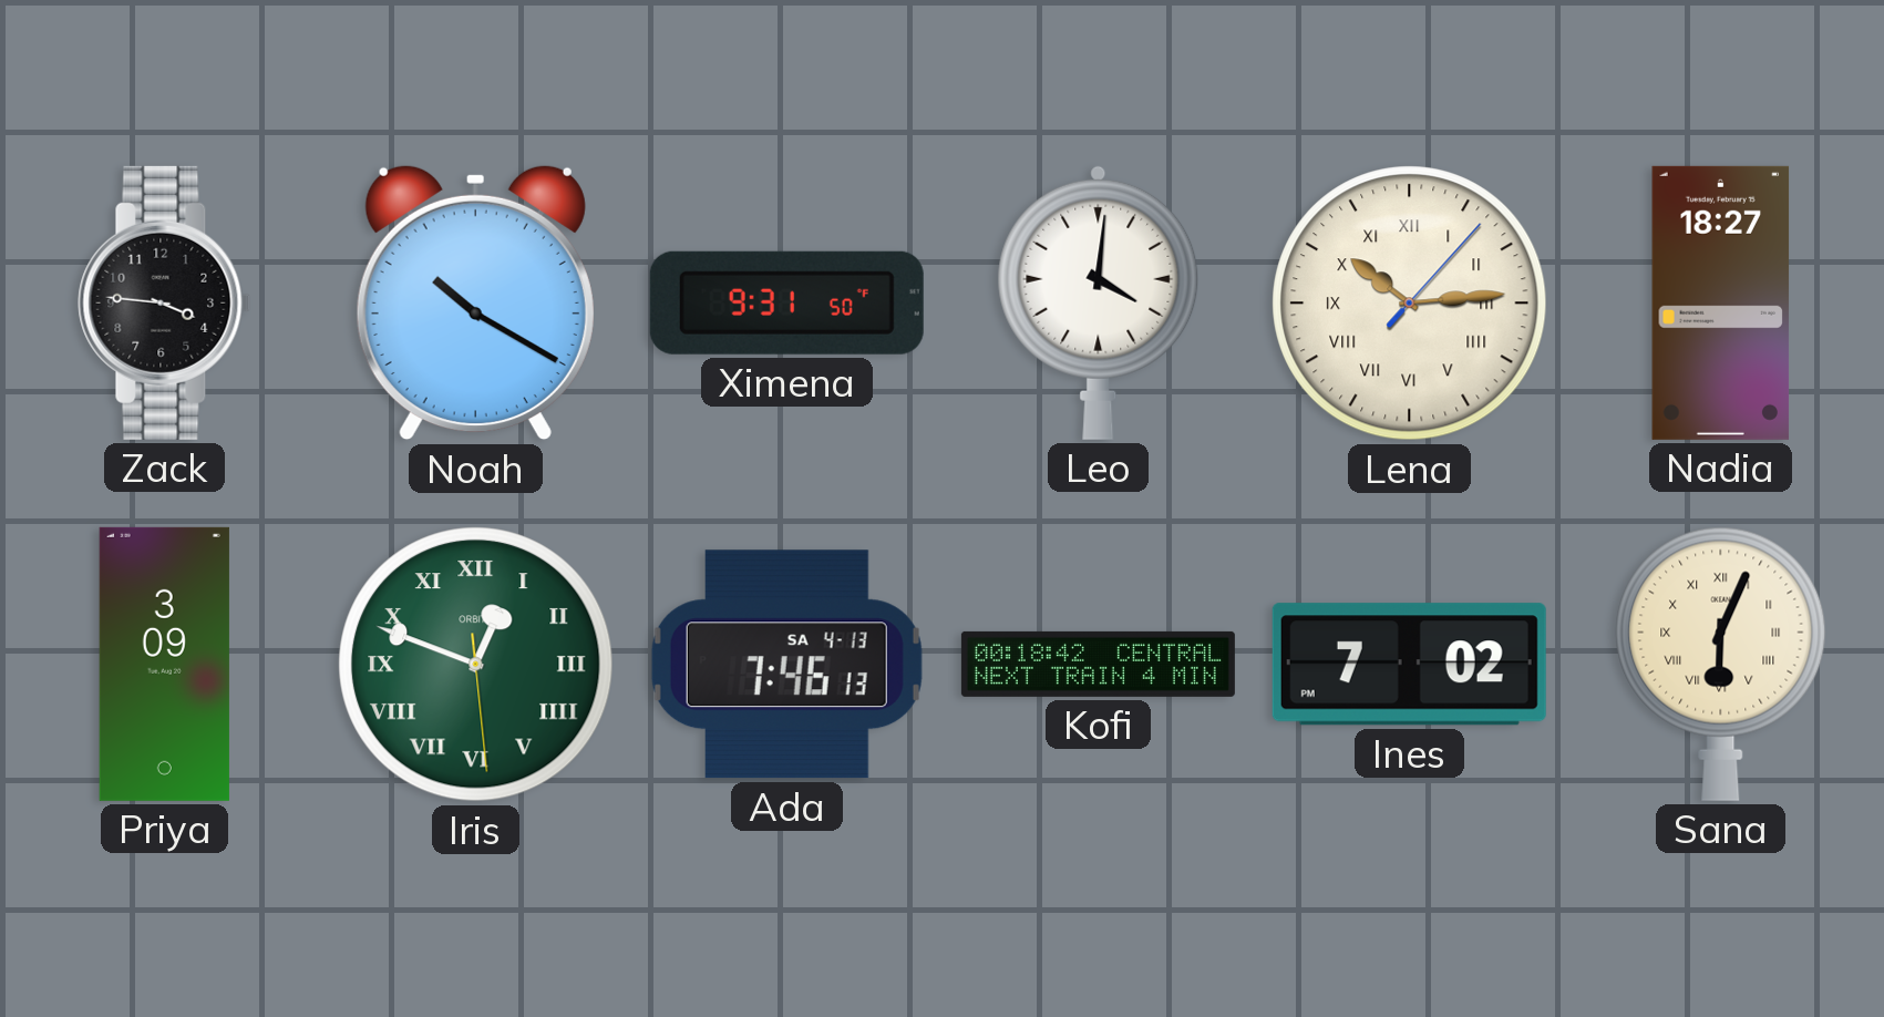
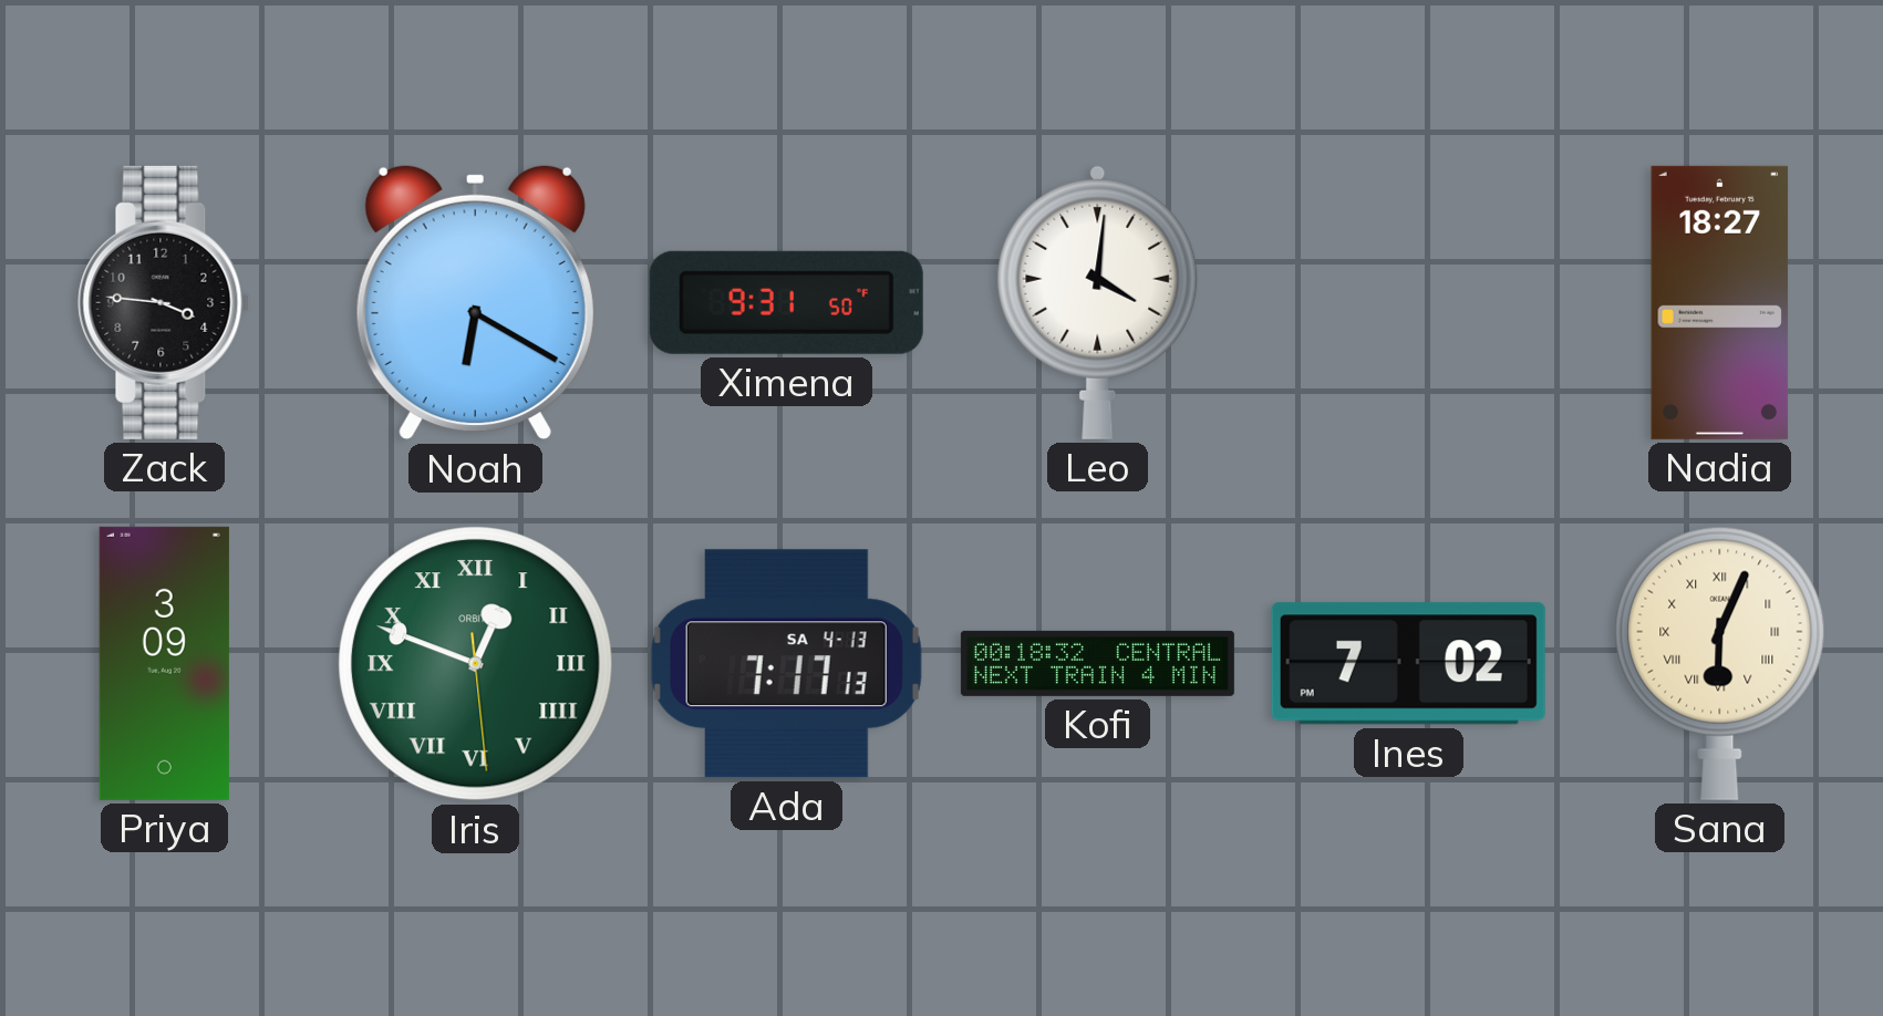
Noah: 10:20 -> 6:20
Lena: 10:14 -> none
Ada: 7:46 -> 7:17
Kofi: 00:18:42 -> 00:18:32
